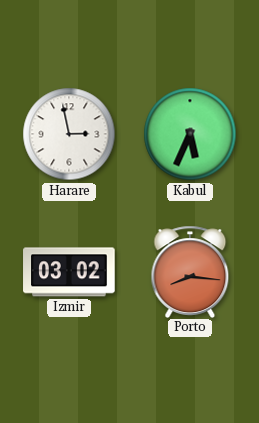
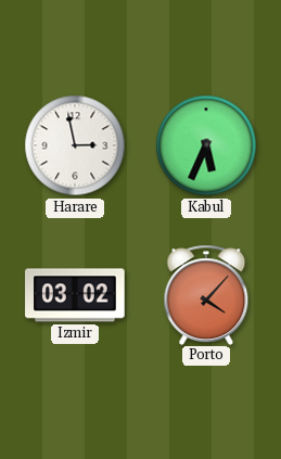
Porto: 8:16 -> 4:07
